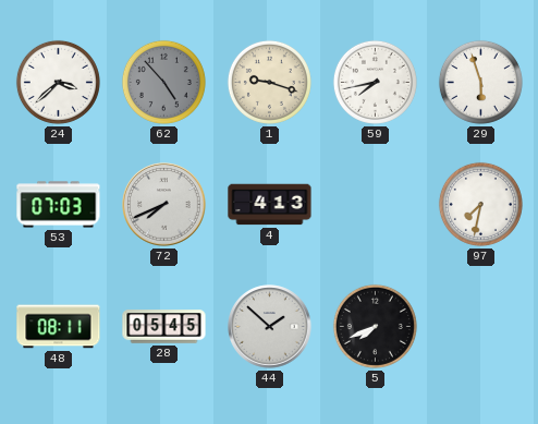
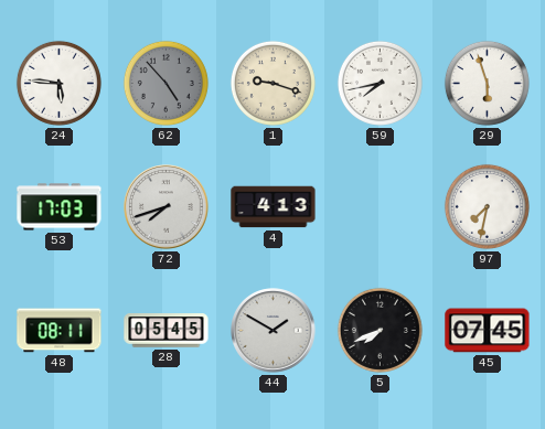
24: 3:38 -> 5:46
53: 07:03 -> 17:03
72: 7:41 -> 7:42
44: 1:52 -> 1:50
45: none -> 07:45
